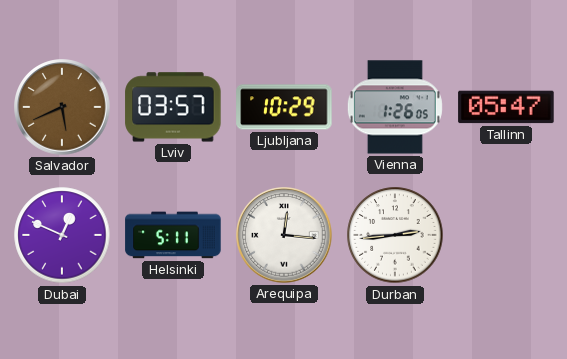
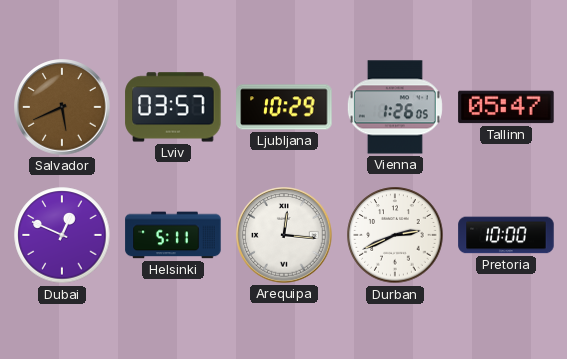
Durban: 2:44 -> 2:41
Pretoria: none -> 10:00
